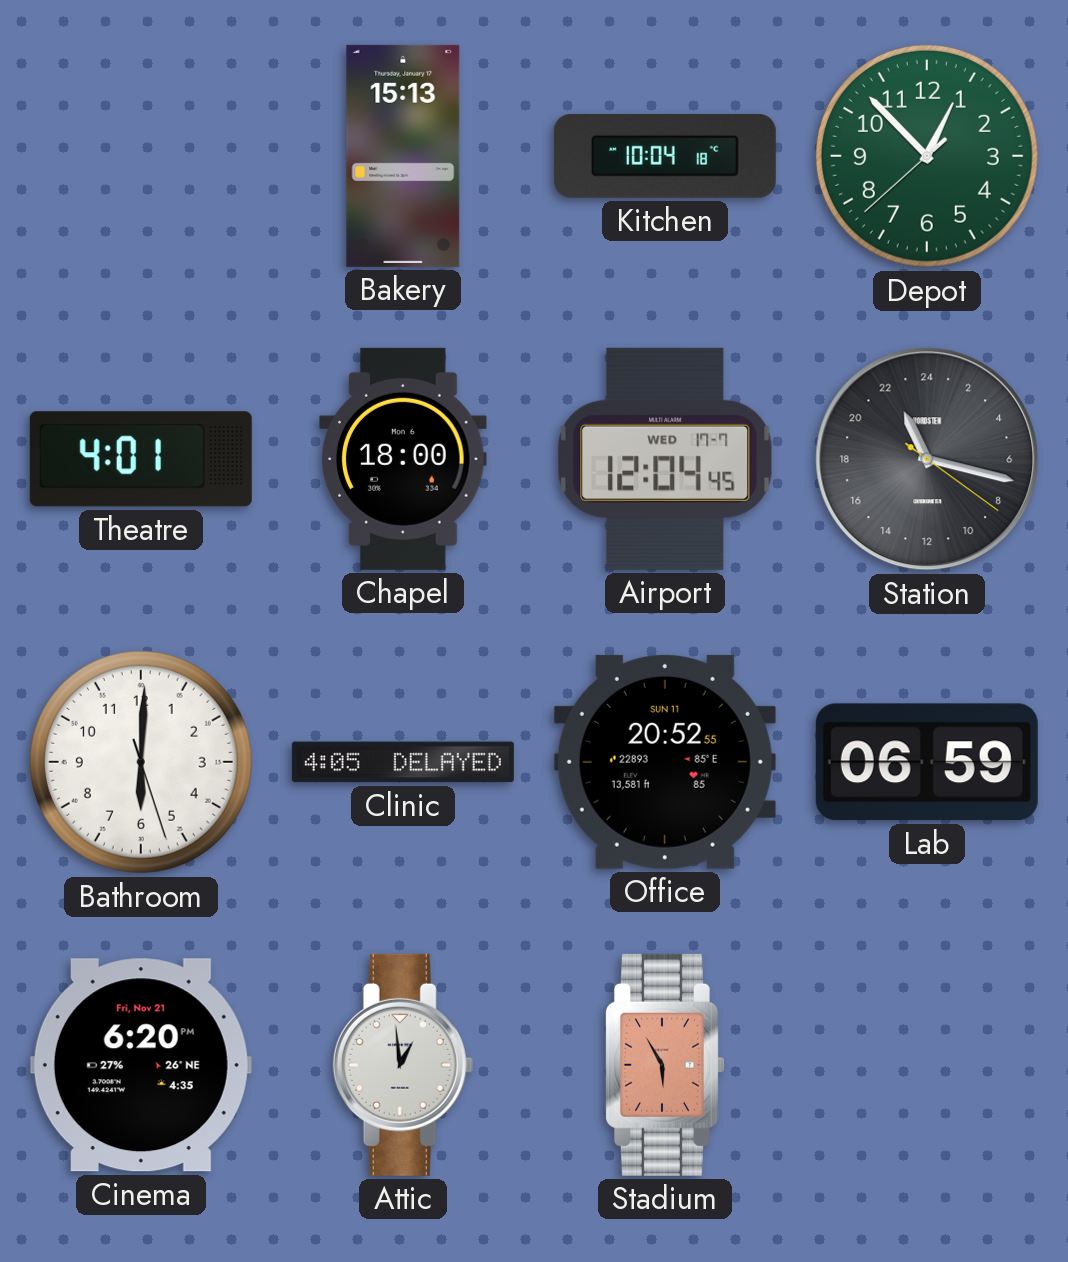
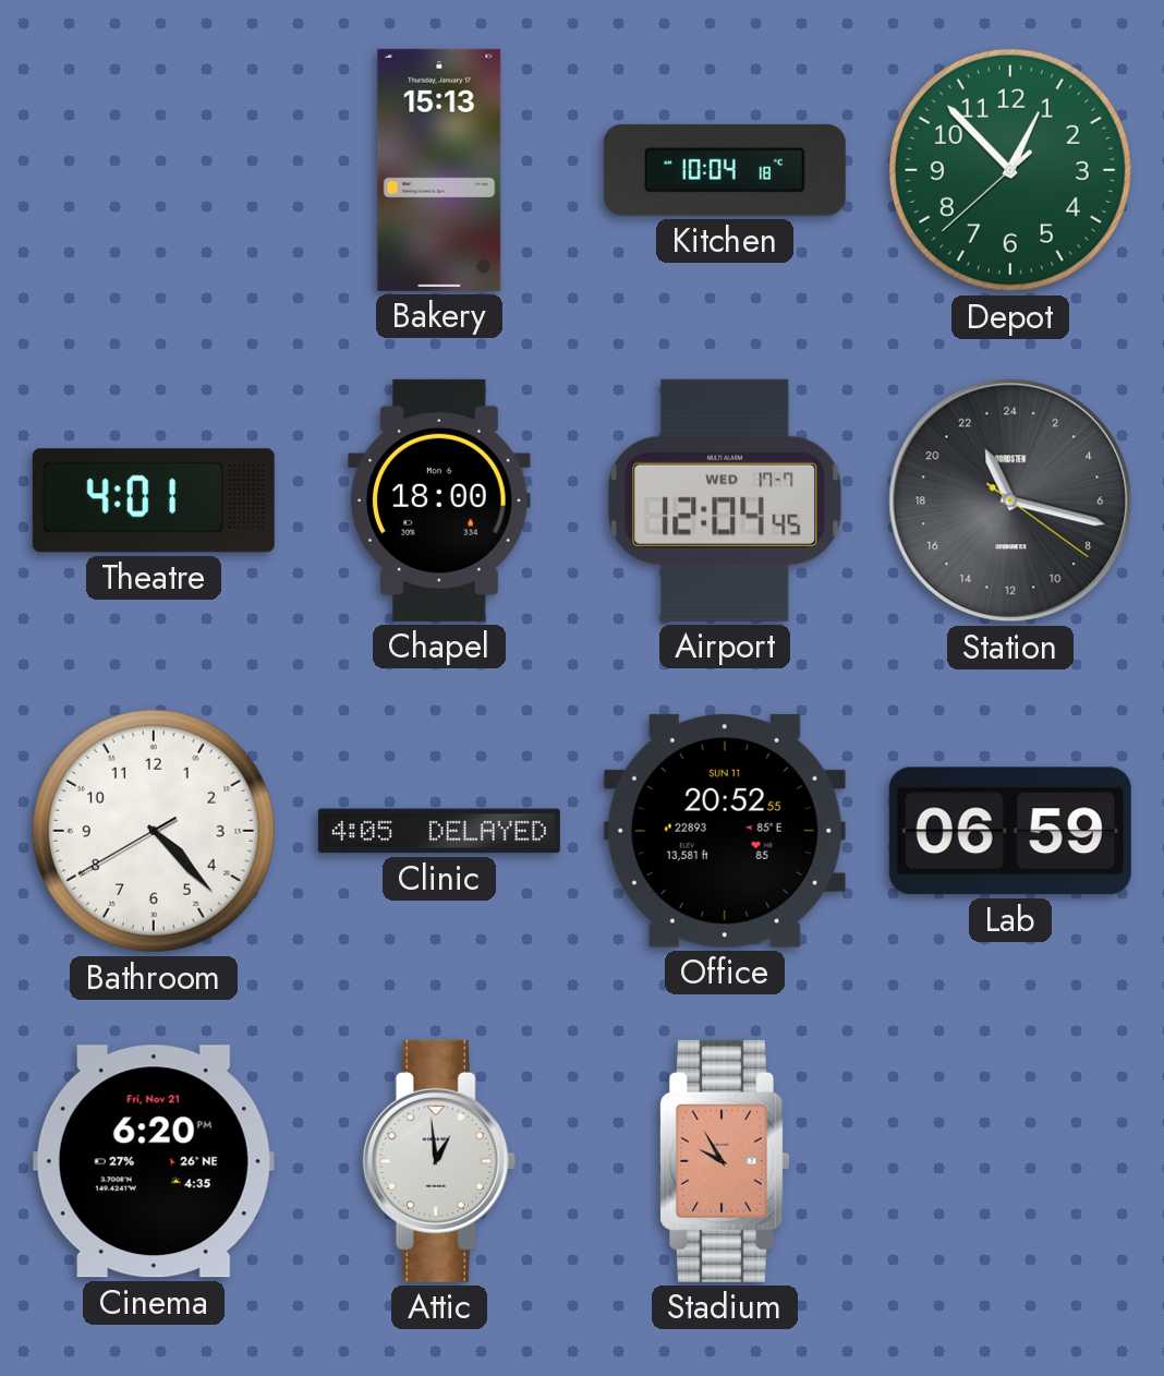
Bathroom: 6:00 -> 4:22
Stadium: 5:55 -> 9:55
